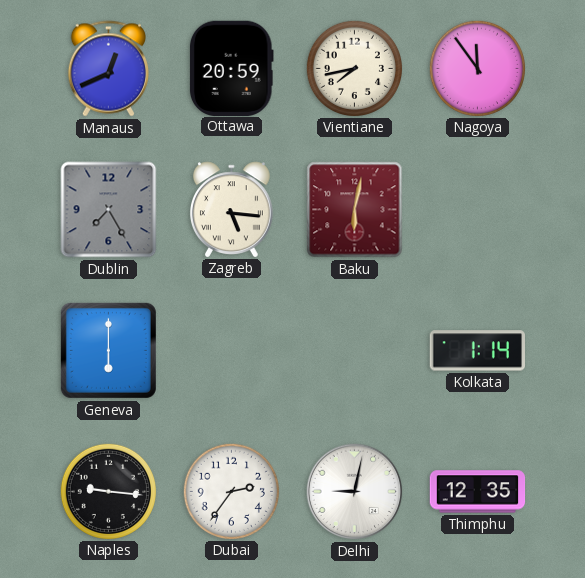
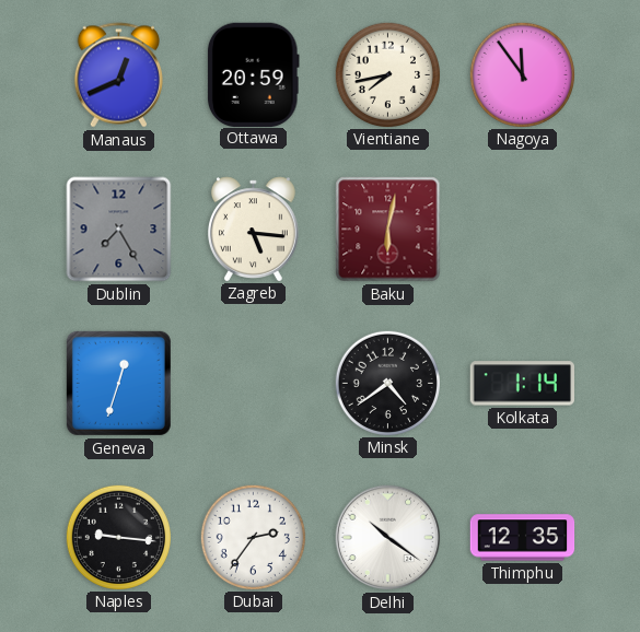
Geneva: 6:00 -> 12:33
Minsk: none -> 4:39
Delhi: 9:02 -> 10:21
